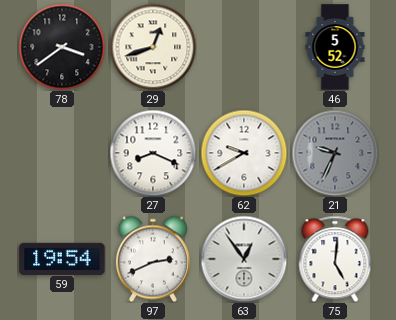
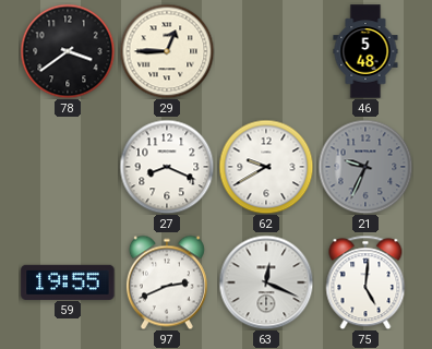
29: 12:42 -> 12:45
46: 5:52 -> 5:48
59: 19:54 -> 19:55
63: 12:54 -> 12:19
